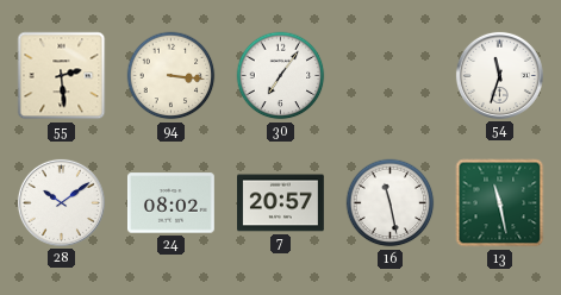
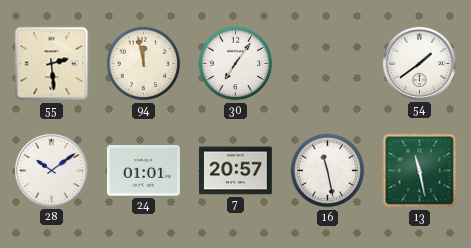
94: 3:16 -> 11:58
54: 11:33 -> 1:39
24: 08:02 -> 01:01
